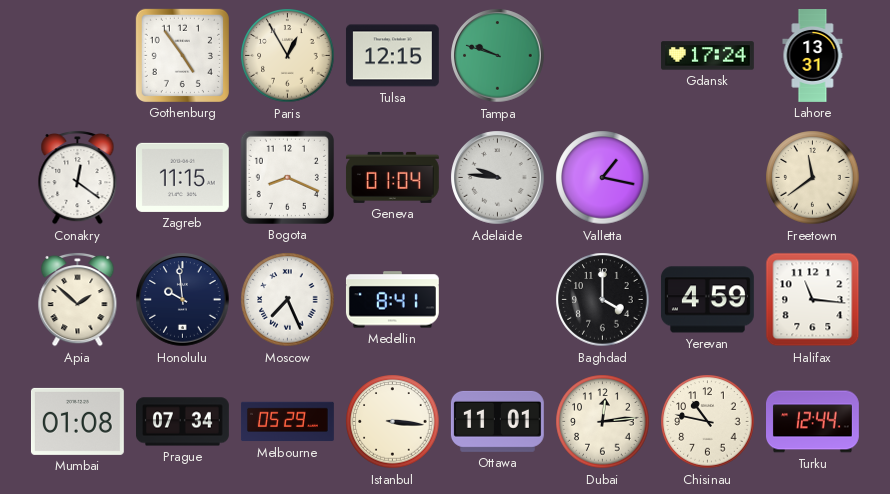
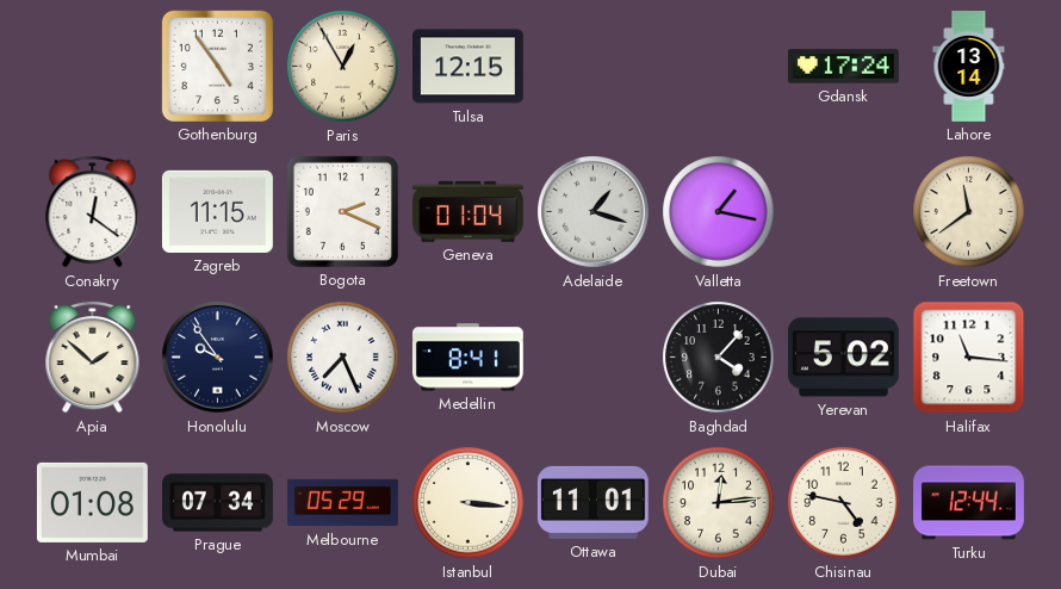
Tampa: 9:48 -> none
Lahore: 13:31 -> 13:14
Bogota: 8:19 -> 2:19
Adelaide: 9:46 -> 1:18
Honolulu: 9:59 -> 9:54
Baghdad: 4:00 -> 4:07
Yerevan: 4:59 -> 5:02
Chisinau: 10:47 -> 4:47
